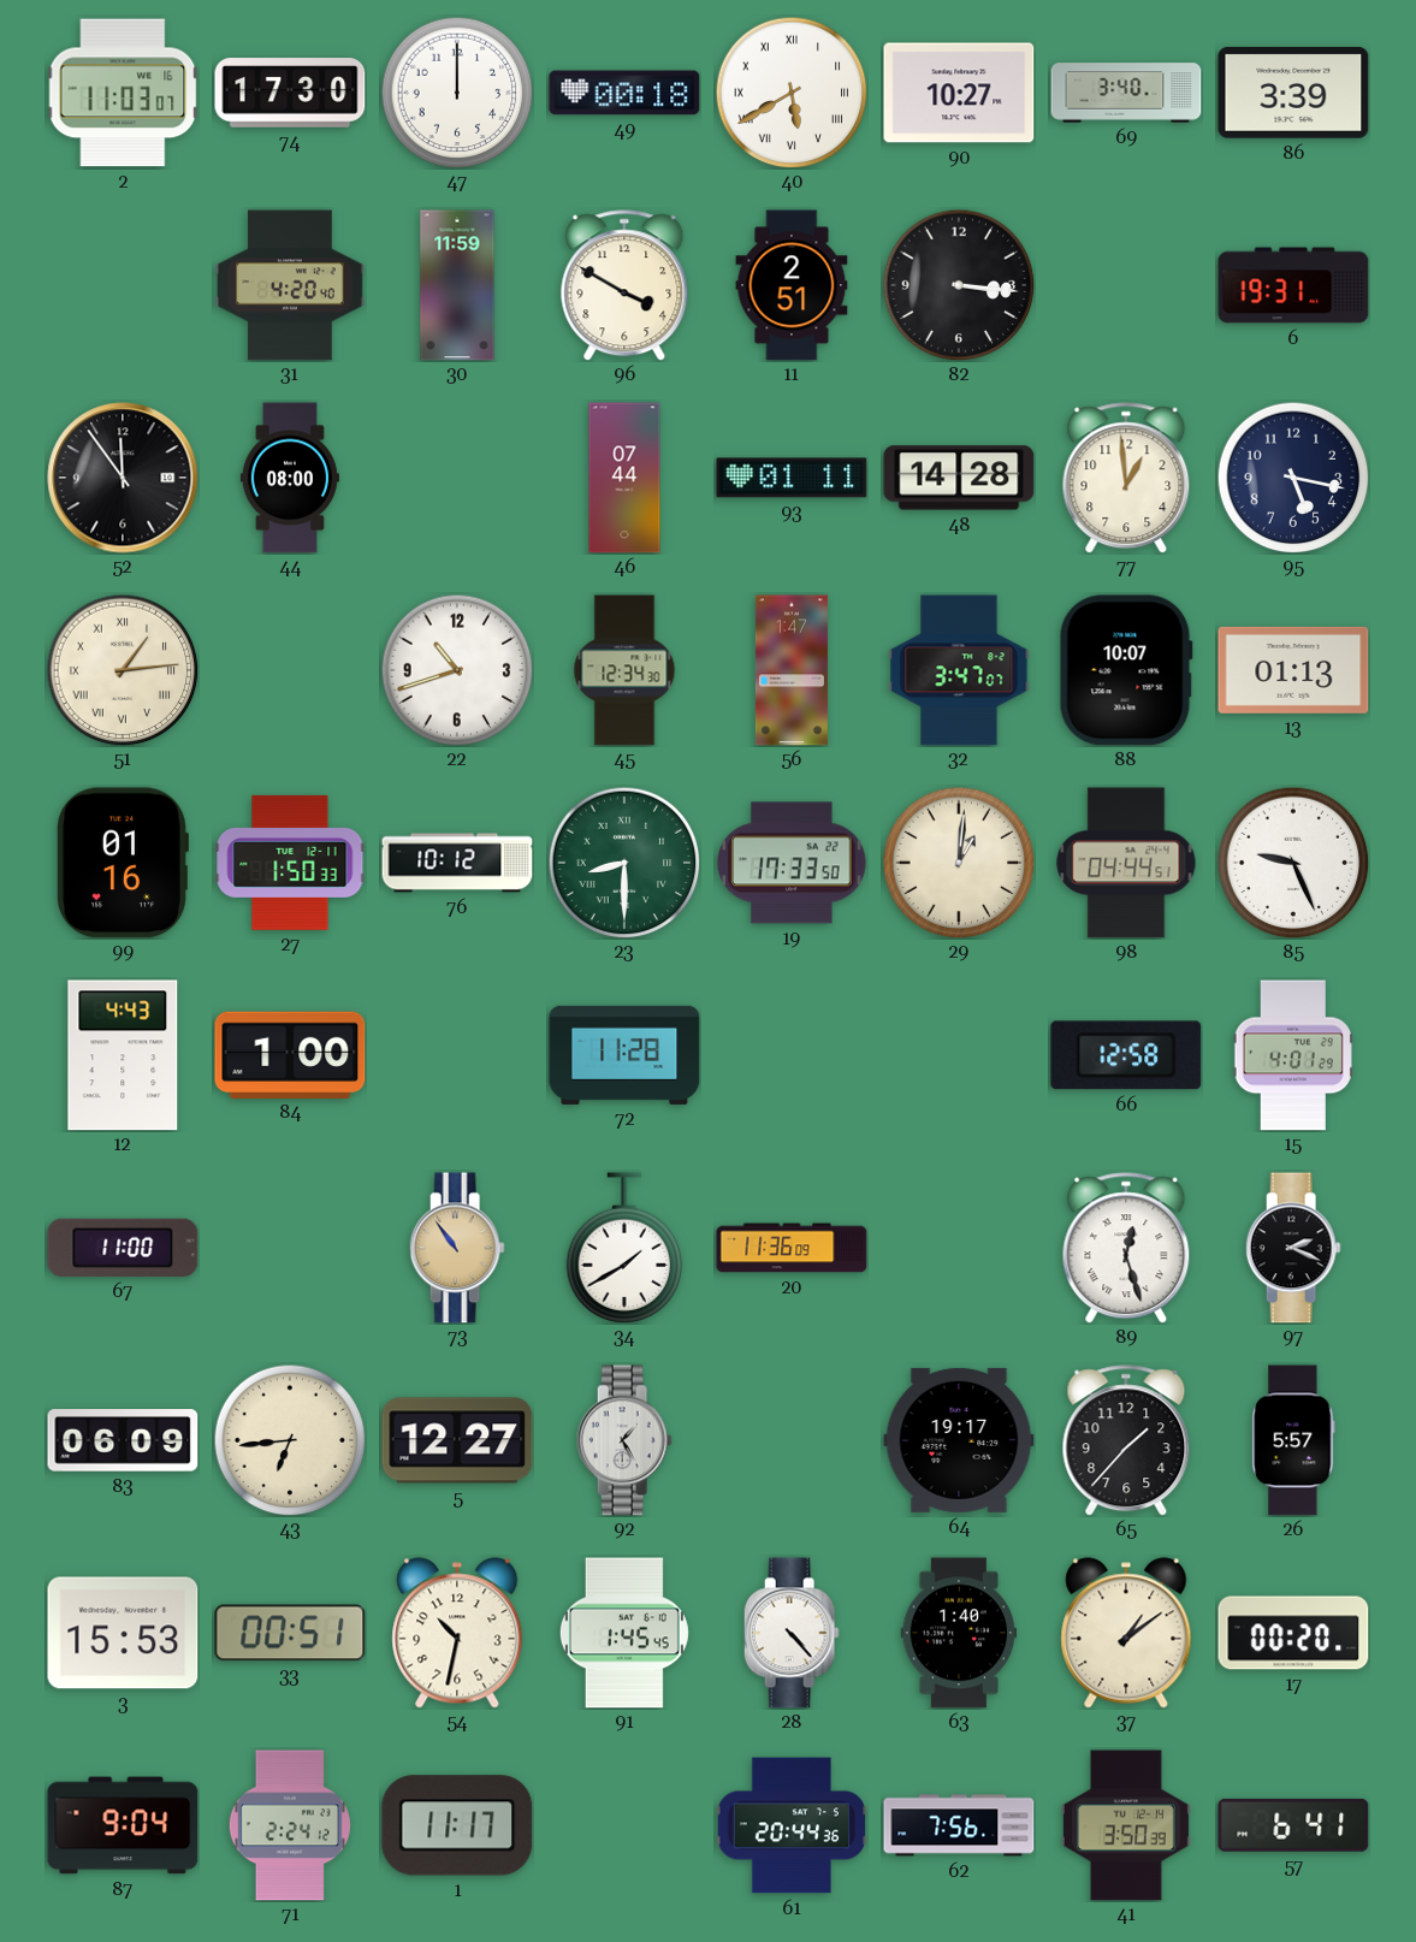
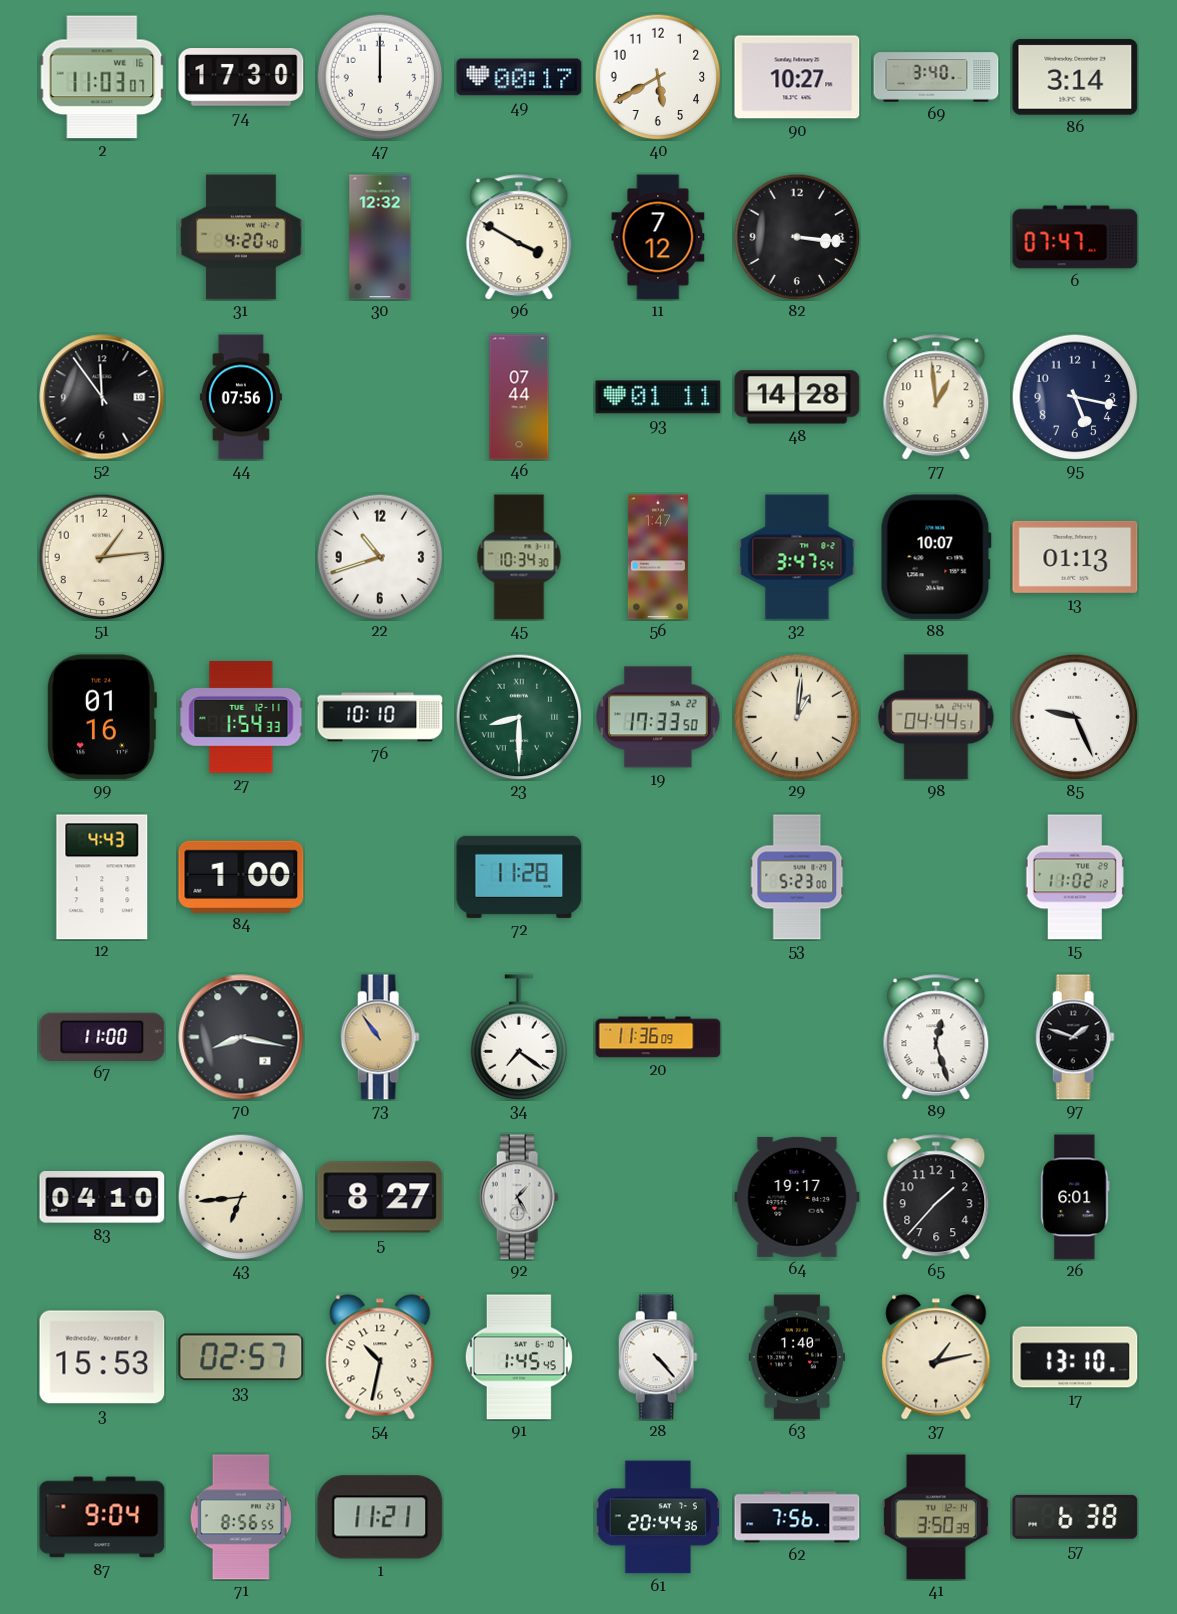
49: 00:18 -> 00:17
40 numerals: Roman -> Arabic
86: 3:39 -> 3:14
30: 11:59 -> 12:32
11: 2:51 -> 7:12
6: 19:31 -> 07:47
44: 08:00 -> 07:56
51 numerals: Roman -> Arabic
45: 12:34 -> 10:34
32: 3:47:07 -> 3:47:54
27: 1:50 -> 1:54
76: 10:12 -> 10:10
53: none -> 5:23
66: 12:58 -> none
15: 4:01 -> 11:02
70: none -> 8:17
34: 1:40 -> 7:21
97: 2:19 -> 1:48
83: 06:09 -> 04:10
5: 12:27 -> 8:27
26: 5:57 -> 6:01
33: 00:51 -> 02:57
37: 1:09 -> 1:13
17: 00:20 -> 13:10
71: 2:24 -> 8:56
1: 11:17 -> 11:21
57: 6:41 -> 6:38
